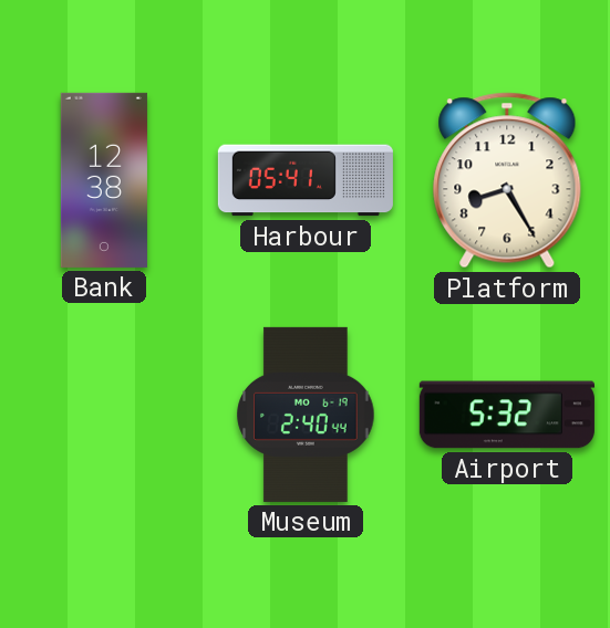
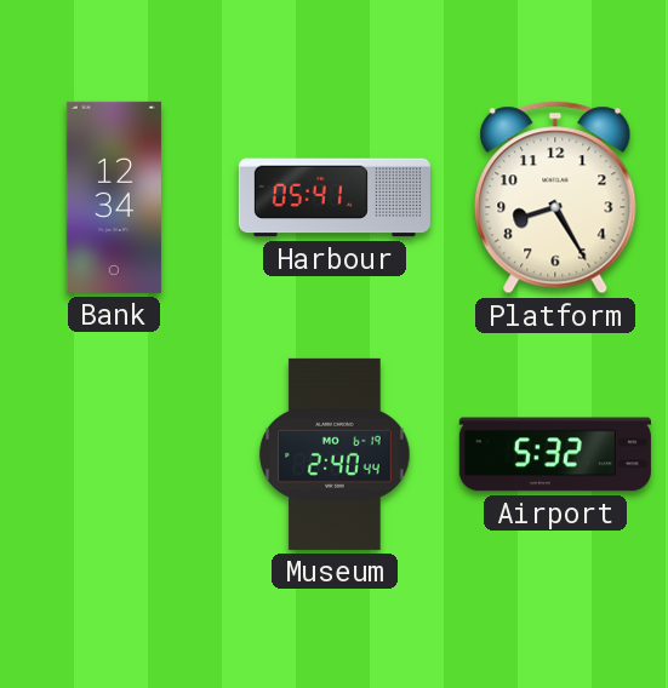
Bank: 12:38 -> 12:34
